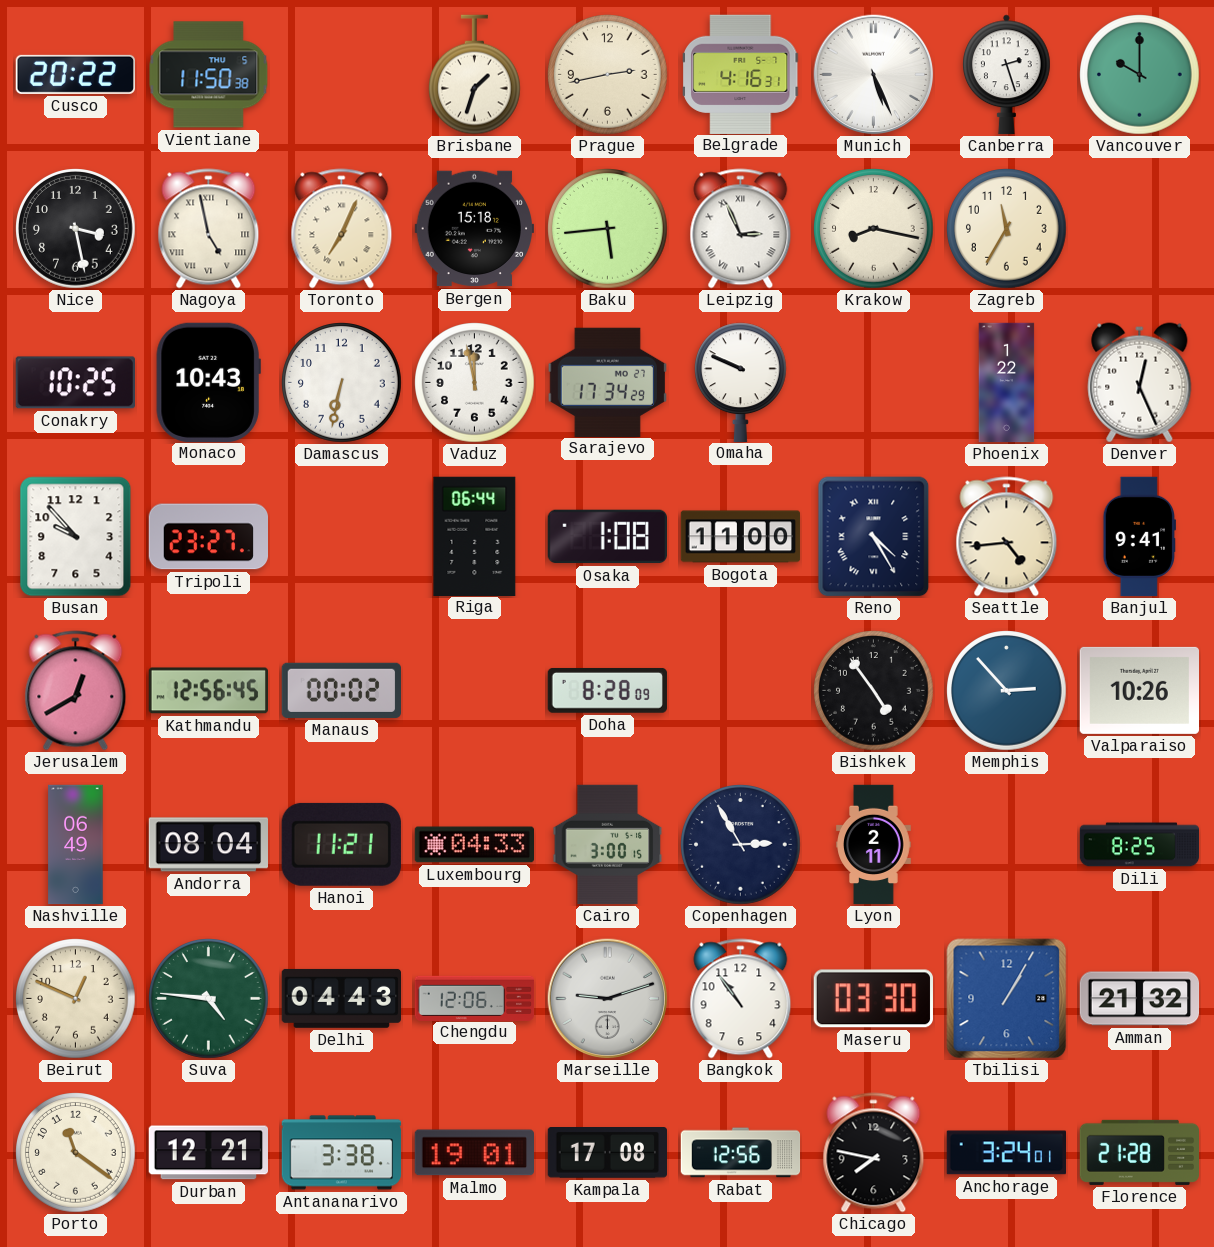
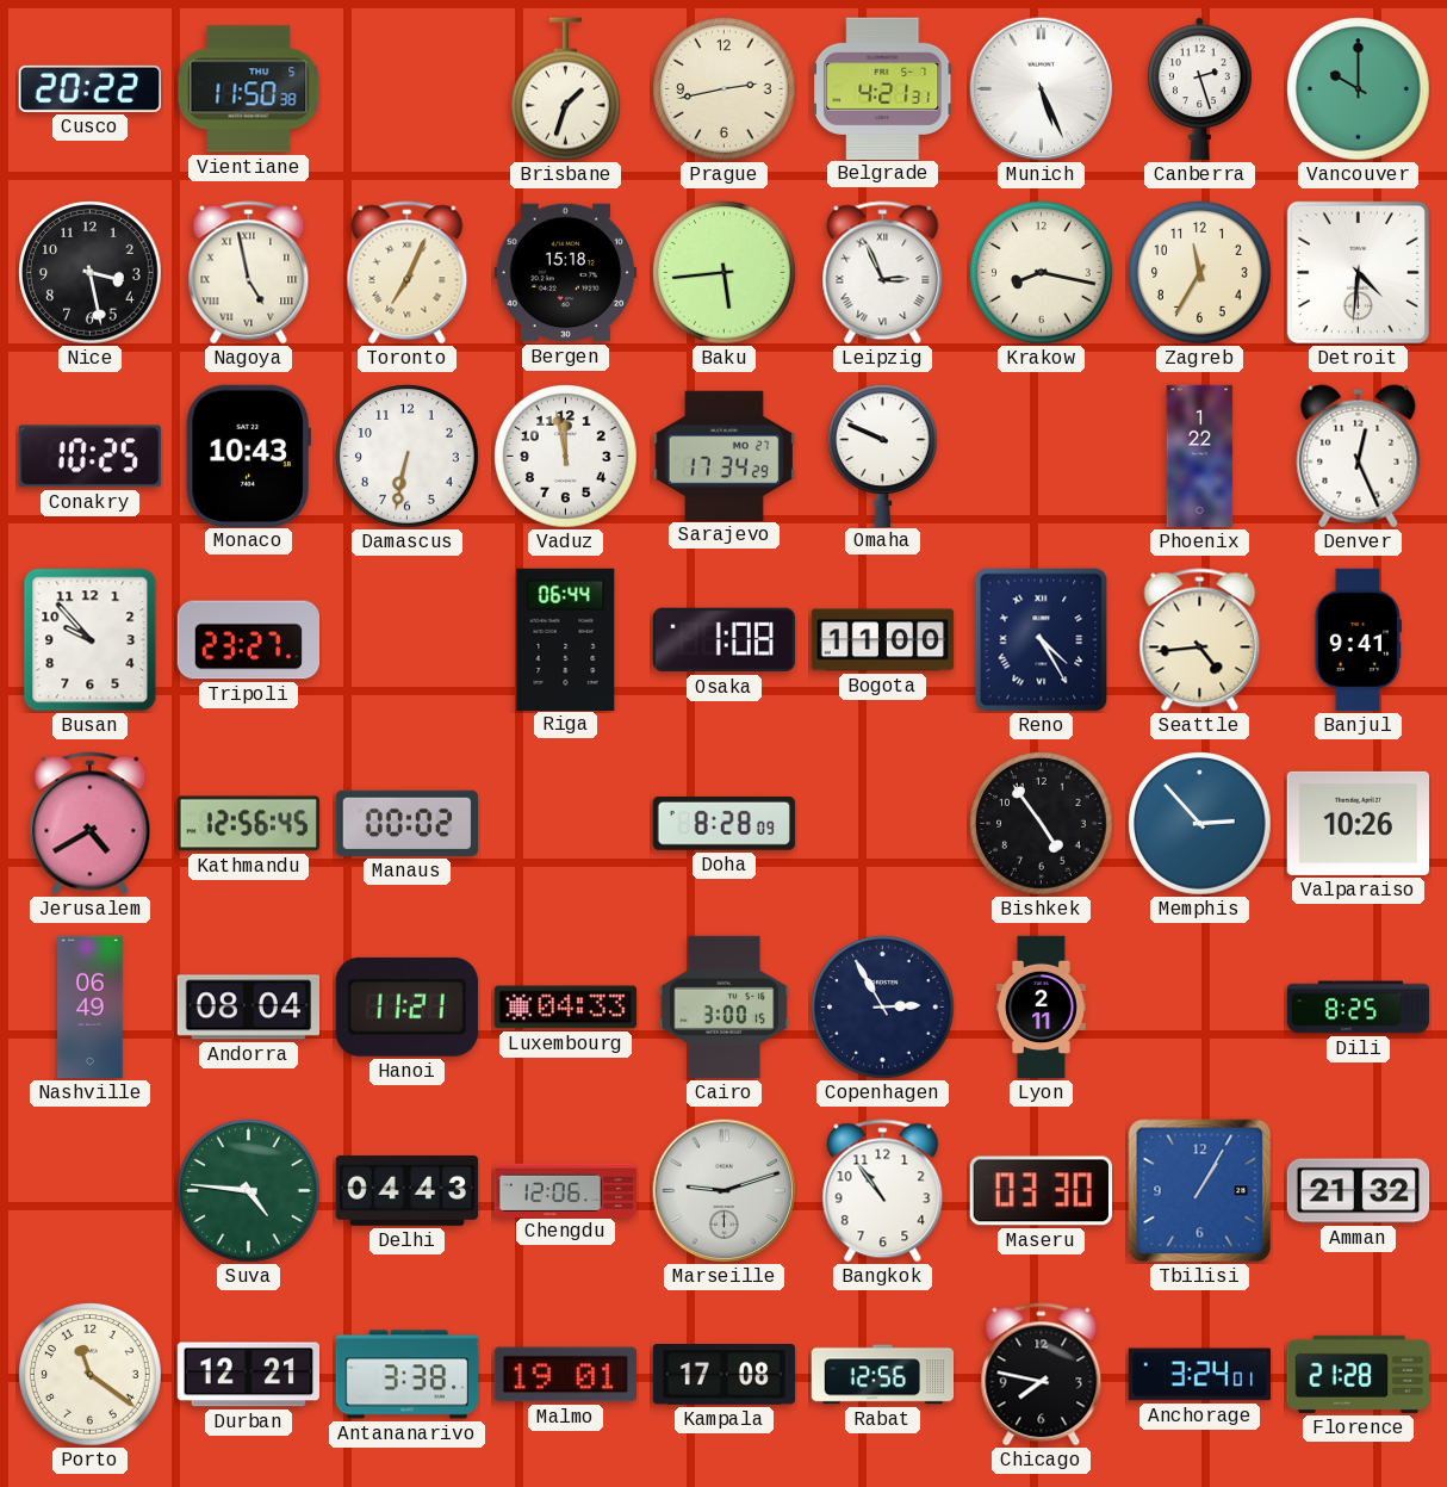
Belgrade: 4:16 -> 4:21
Detroit: none -> 4:31
Jerusalem: 12:40 -> 4:40
Beirut: 12:49 -> none
